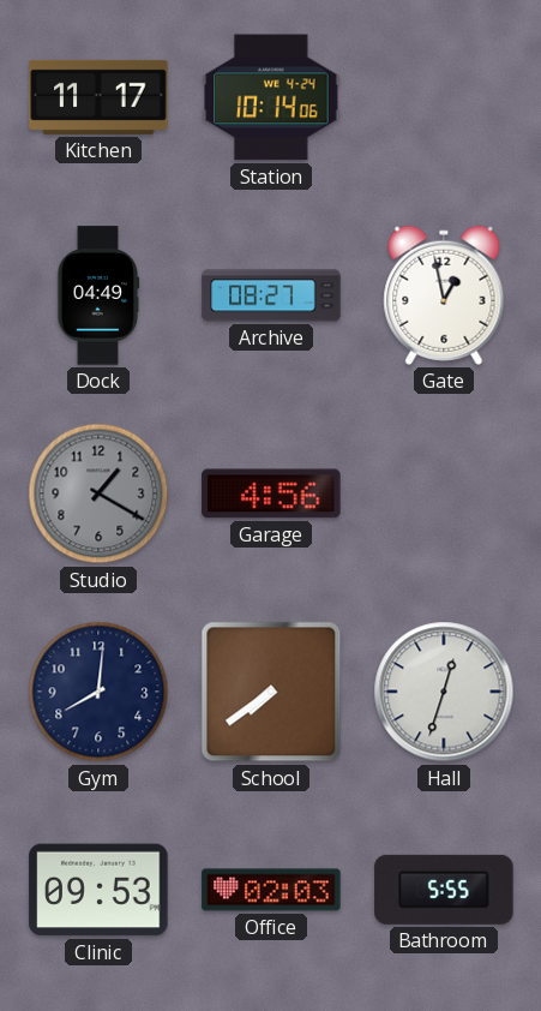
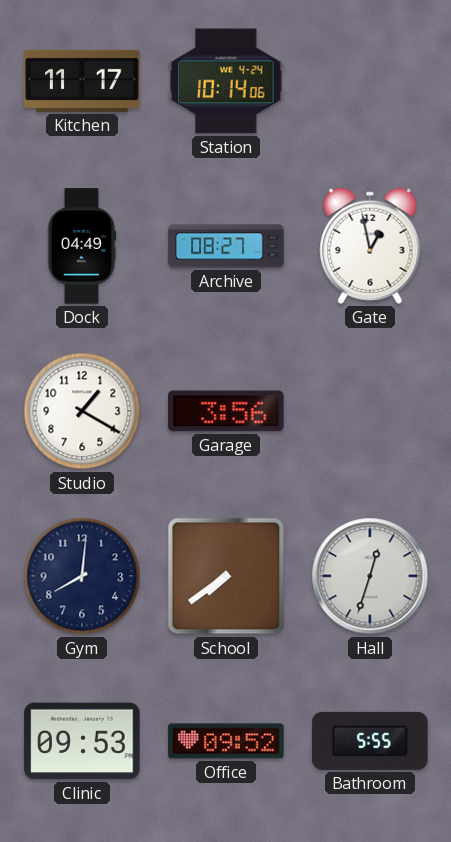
Studio dial: grey -> white
Garage: 4:56 -> 3:56
Office: 02:03 -> 09:52
